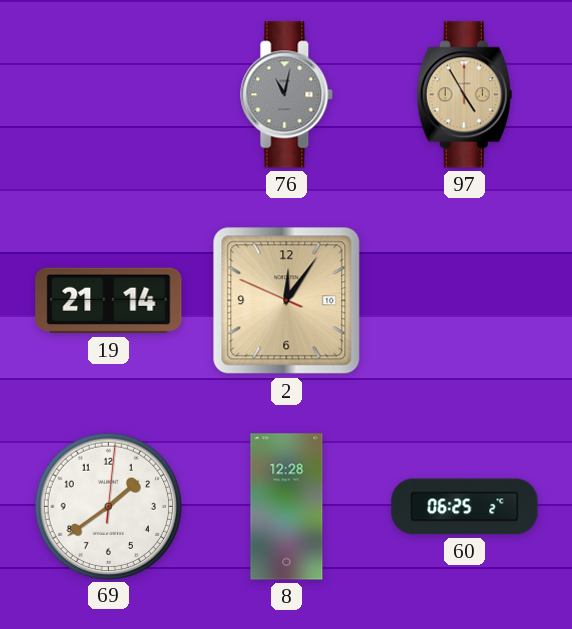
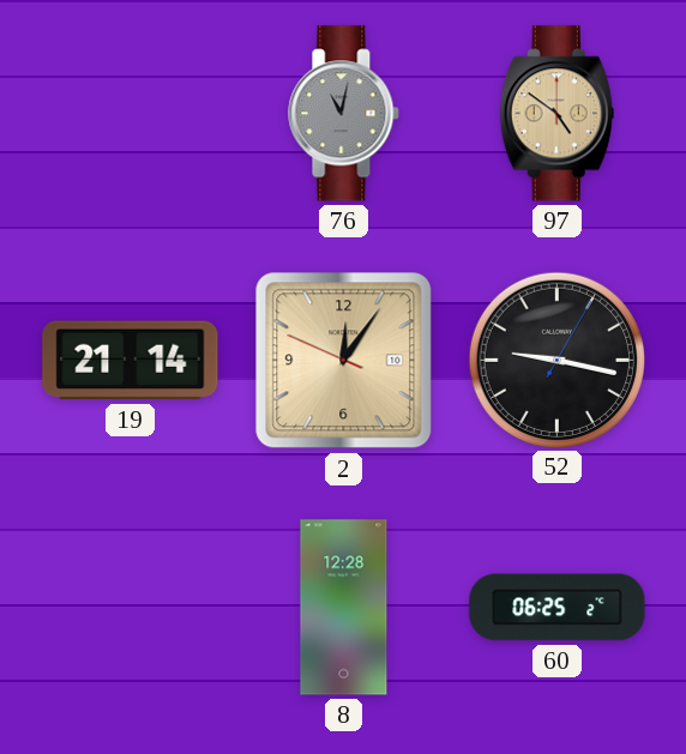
97: 4:55 -> 4:51
52: none -> 9:17
69: 1:39 -> none
